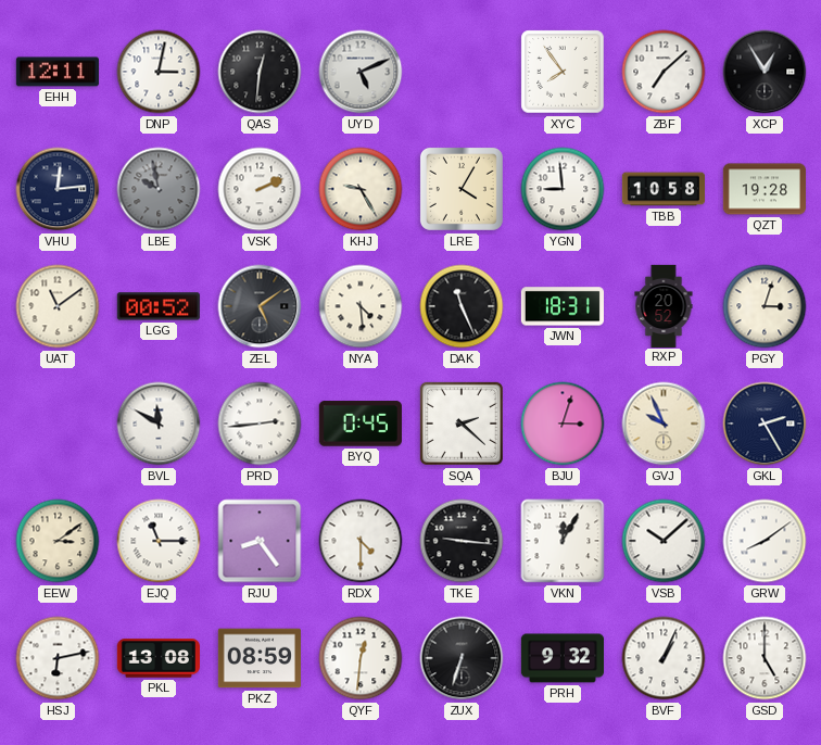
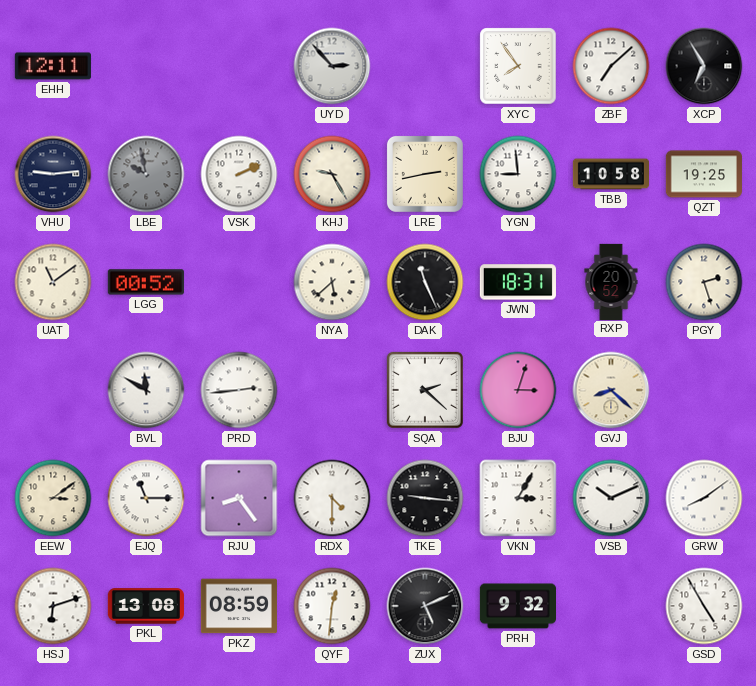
DNP: 3:02 -> none
QAS: 12:31 -> none
UYD: 5:11 -> 2:53
XCP: 12:55 -> 6:55
VHU: 12:14 -> 9:14
LRE: 4:05 -> 2:43
QZT: 19:28 -> 19:25
ZEL: 5:09 -> none
NYA: 4:29 -> 5:38
PGY: 3:03 -> 2:27
BYQ: 0:45 -> none
GVJ: 9:56 -> 8:22
GKL: 2:25 -> none
VKN: 12:05 -> 3:05
VSB: 10:08 -> 10:11
HSJ: 6:13 -> 6:12
ZUX: 6:33 -> 5:11
BVF: 1:04 -> none
GSD: 5:00 -> 4:55
